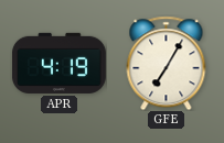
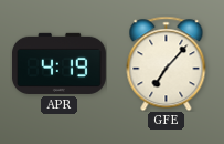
GFE: 7:05 -> 7:07
